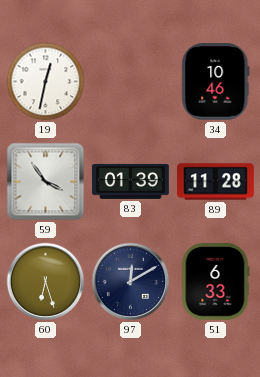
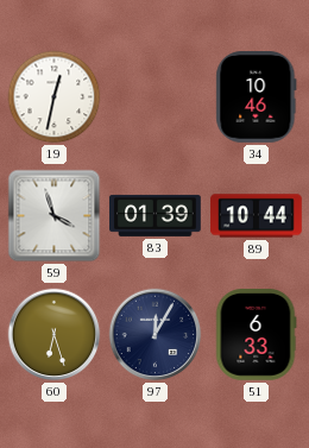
59: 3:54 -> 3:57
89: 11:28 -> 10:44
97: 12:10 -> 12:05
